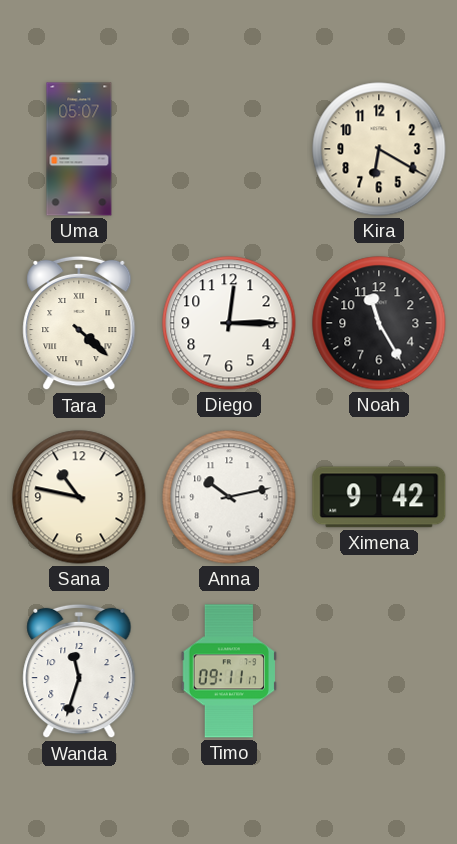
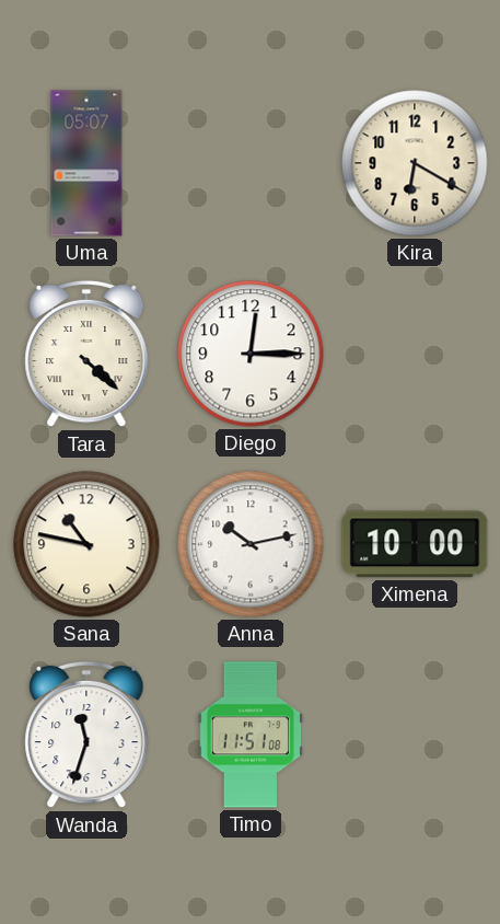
Noah: 11:25 -> none
Ximena: 9:42 -> 10:00
Timo: 09:11 -> 11:51
